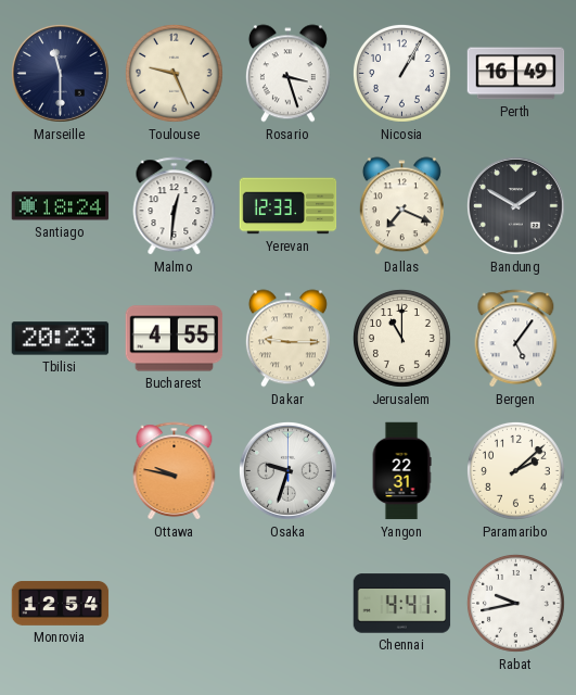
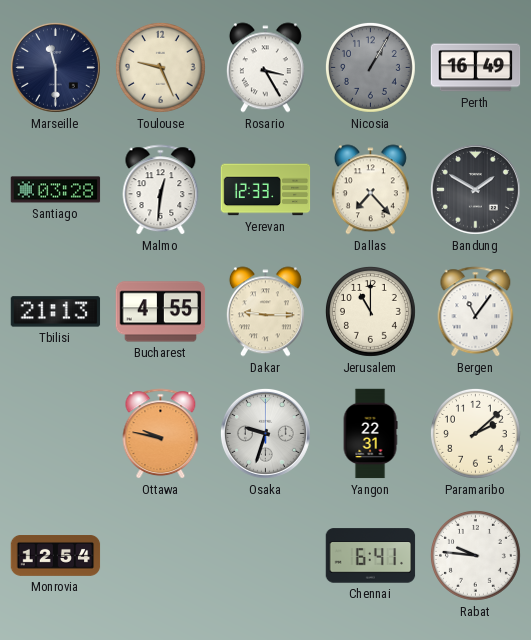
Rosario: 3:27 -> 3:25
Nicosia dial: white -> grey
Santiago: 18:24 -> 03:28
Dallas: 7:19 -> 7:23
Tbilisi: 20:23 -> 21:13
Bergen: 5:06 -> 11:06
Chennai: 4:41 -> 6:41
Rabat: 9:43 -> 9:46
